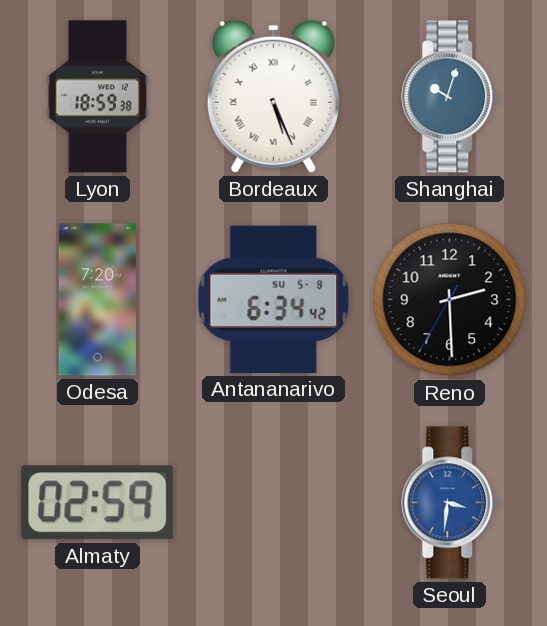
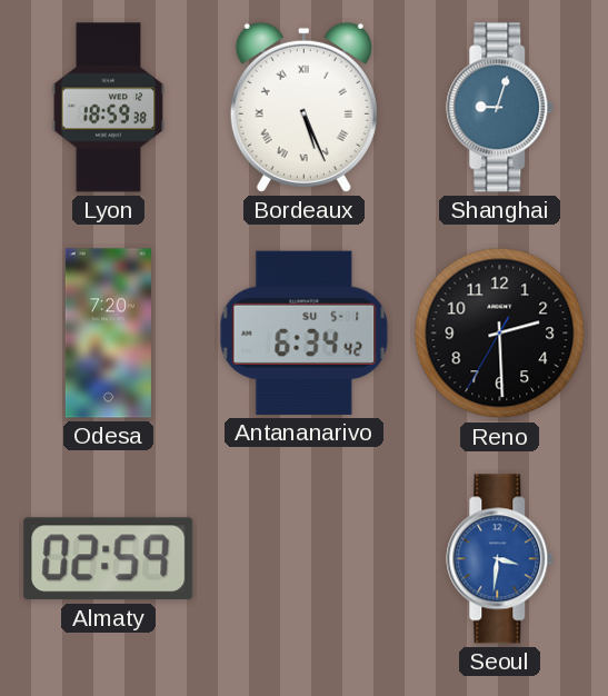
Shanghai: 10:03 -> 9:03
Antananarivo date: SU 5-8 -> SU 5-1
